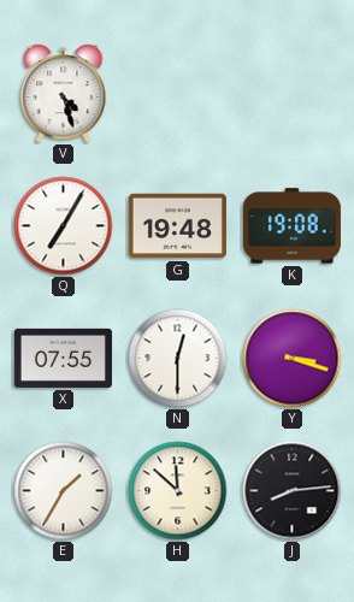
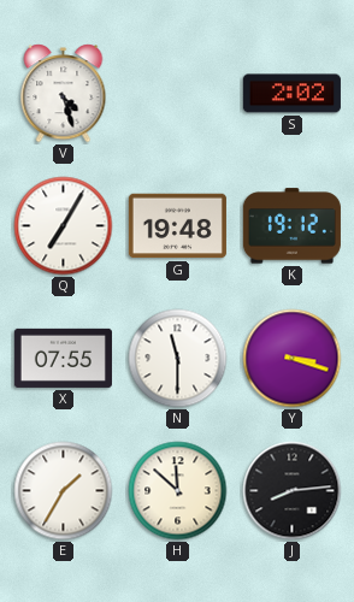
S: none -> 2:02
K: 19:08 -> 19:12
N: 12:30 -> 11:30
